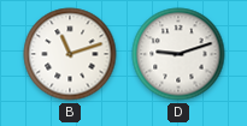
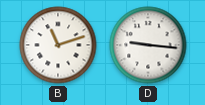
D: 9:12 -> 9:16
